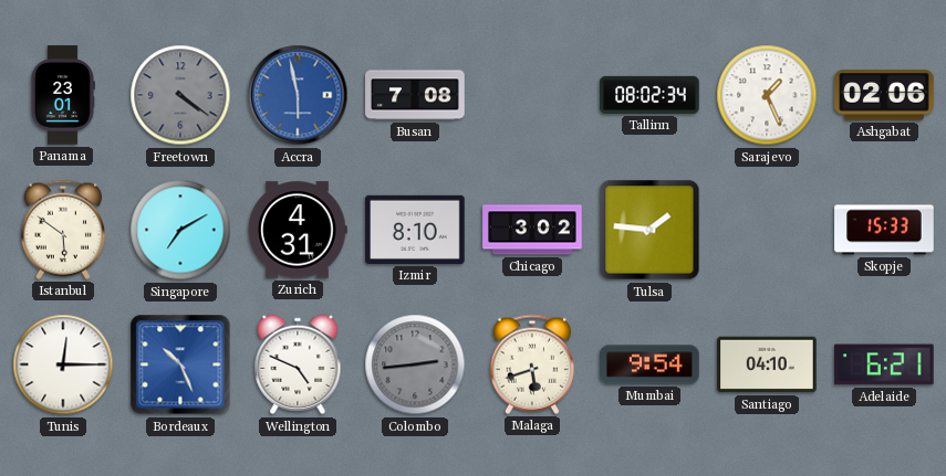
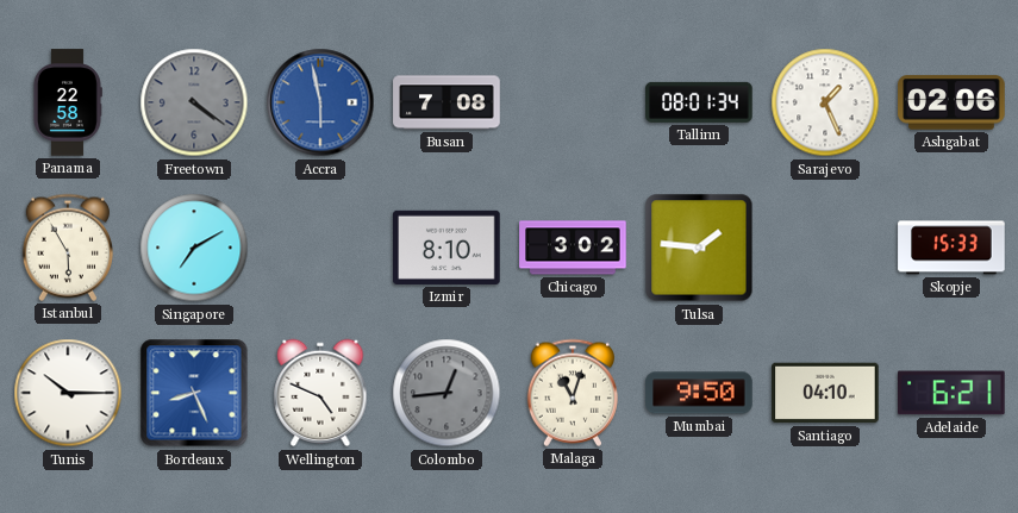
Panama: 23:01 -> 22:58
Tallinn: 08:02 -> 08:01
Istanbul: 5:51 -> 5:55
Zurich: 4:31 -> none
Tunis: 12:15 -> 10:15
Bordeaux: 10:26 -> 8:26
Colombo: 2:44 -> 12:44
Malaga: 5:42 -> 11:03
Mumbai: 9:54 -> 9:50
